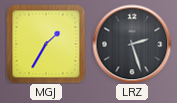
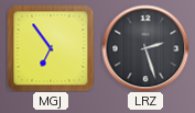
MGJ: 1:35 -> 6:54
